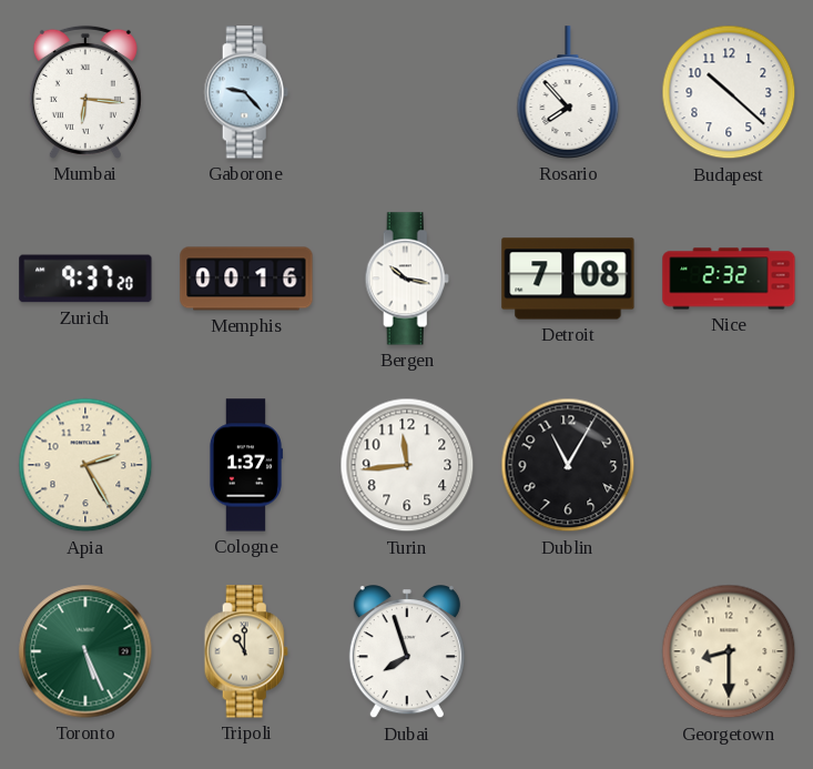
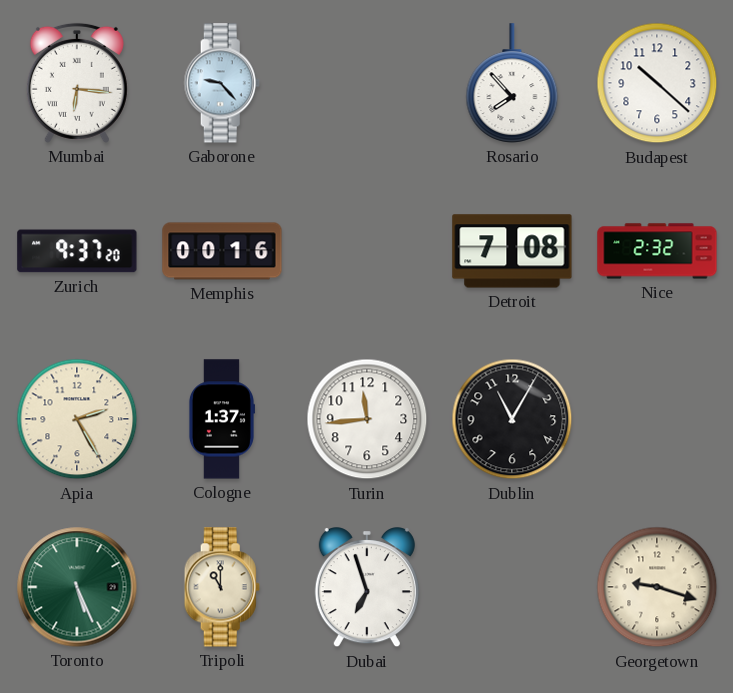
Bergen: 10:17 -> none
Dubai: 7:57 -> 6:57
Georgetown: 8:30 -> 9:18
